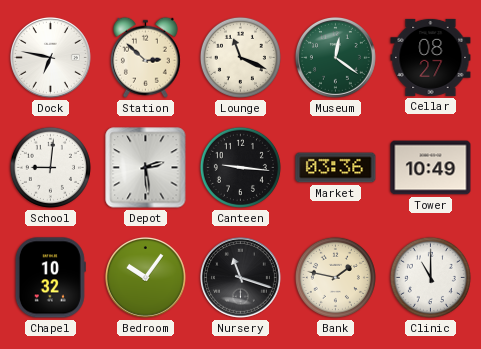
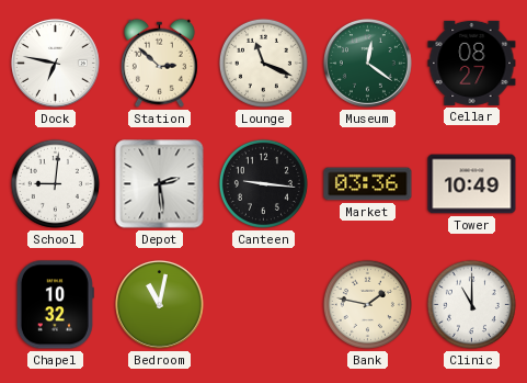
Bedroom: 10:06 -> 11:02
Nursery: 11:18 -> none
